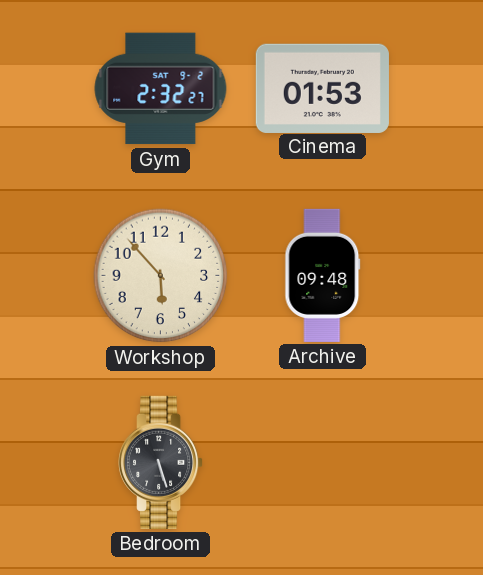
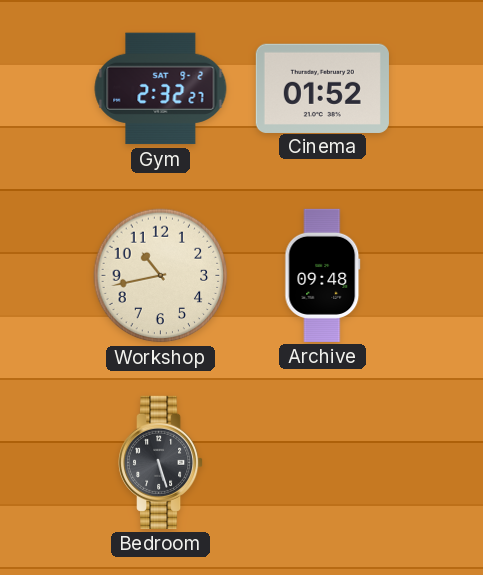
Cinema: 01:53 -> 01:52
Workshop: 5:53 -> 10:43
